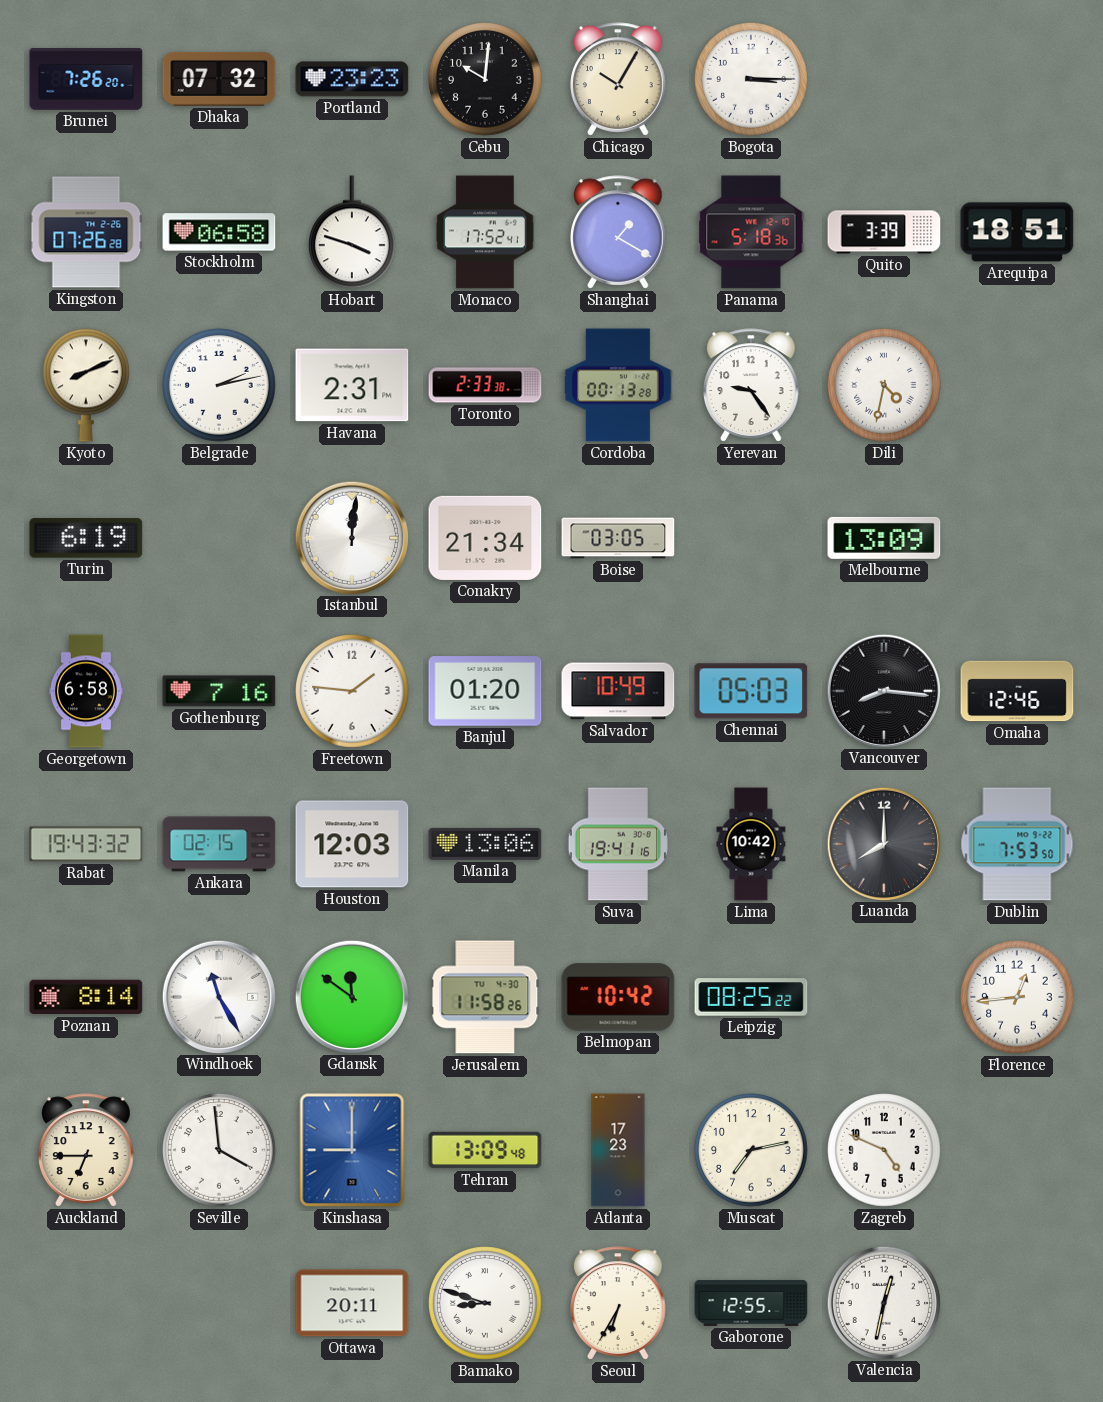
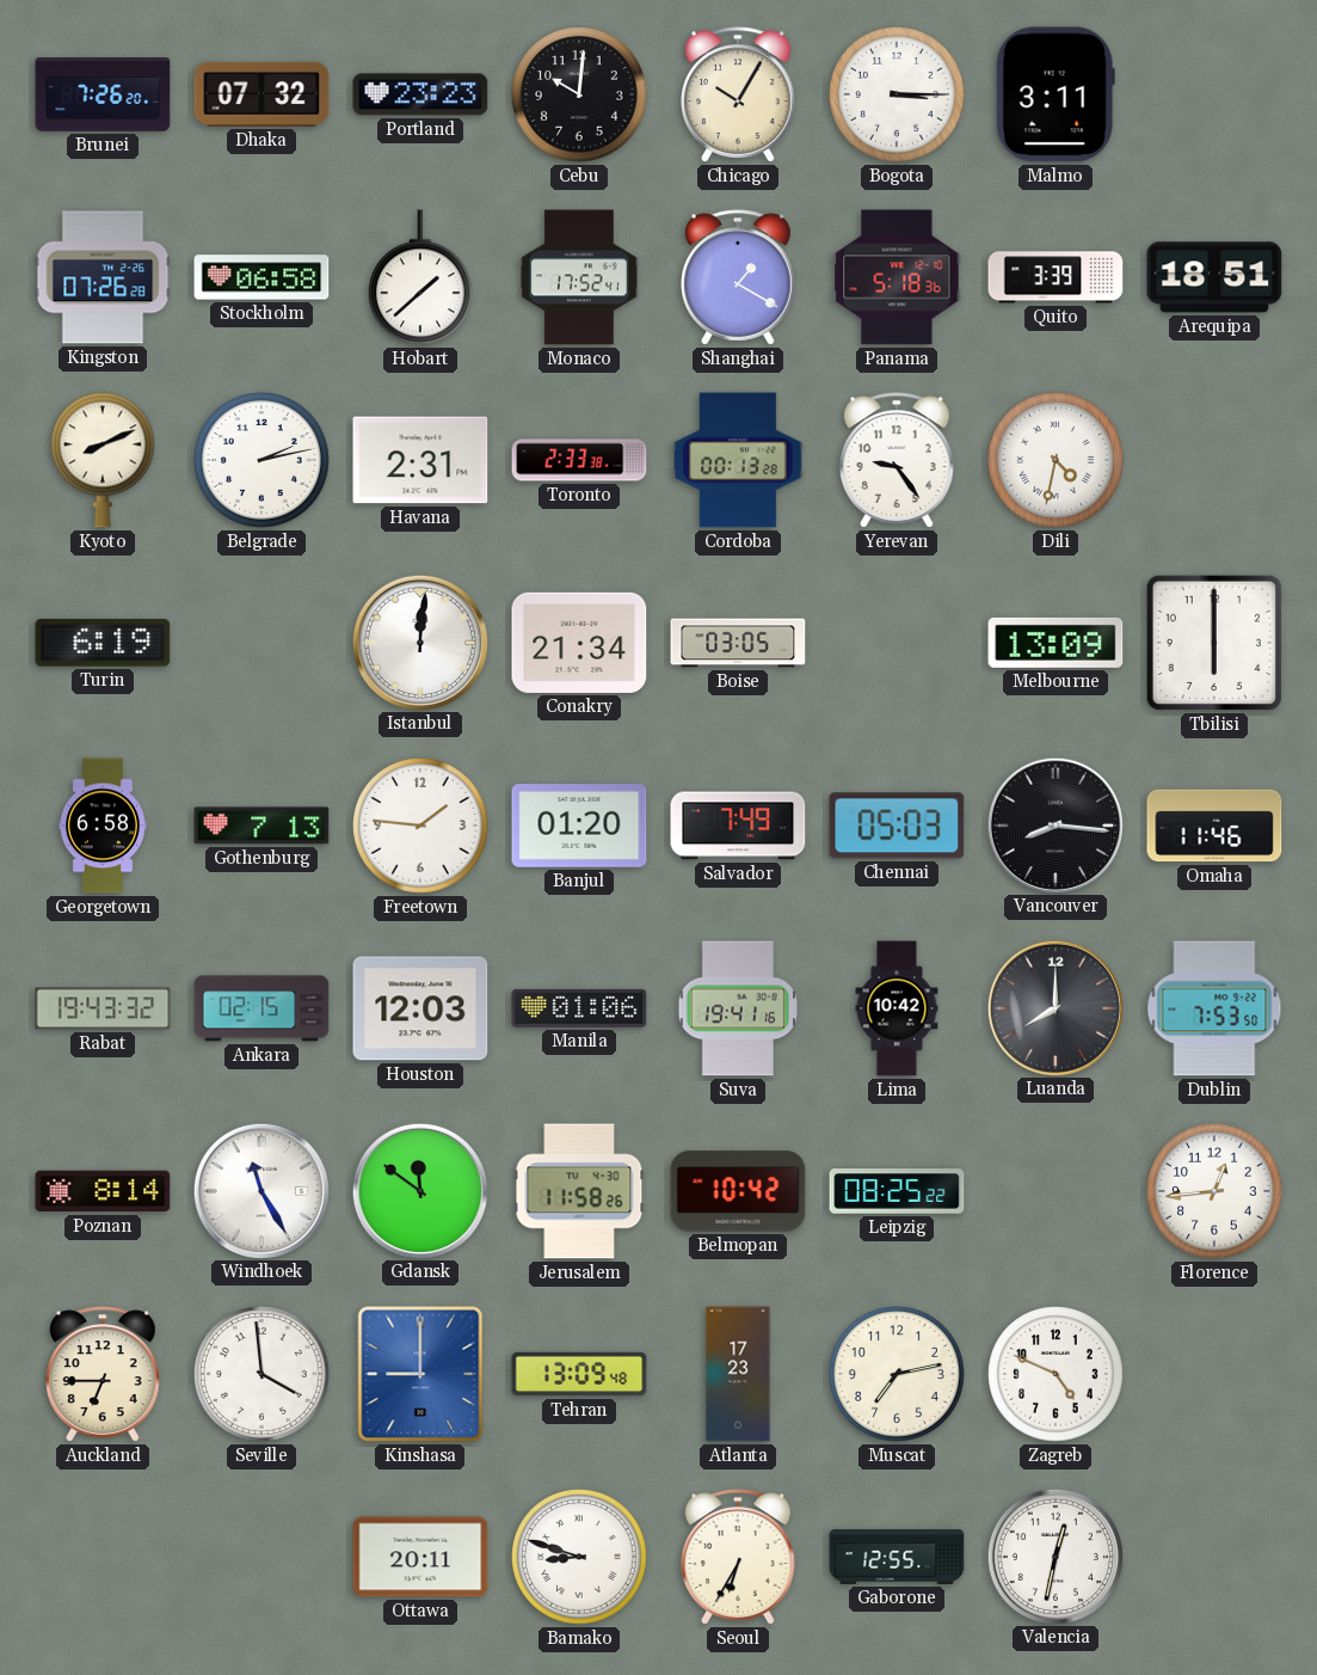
Malmo: none -> 3:11
Hobart: 3:48 -> 1:38
Tbilisi: none -> 6:00
Gothenburg: 7:16 -> 7:13
Salvador: 10:49 -> 7:49
Omaha: 12:46 -> 11:46
Manila: 13:06 -> 01:06
